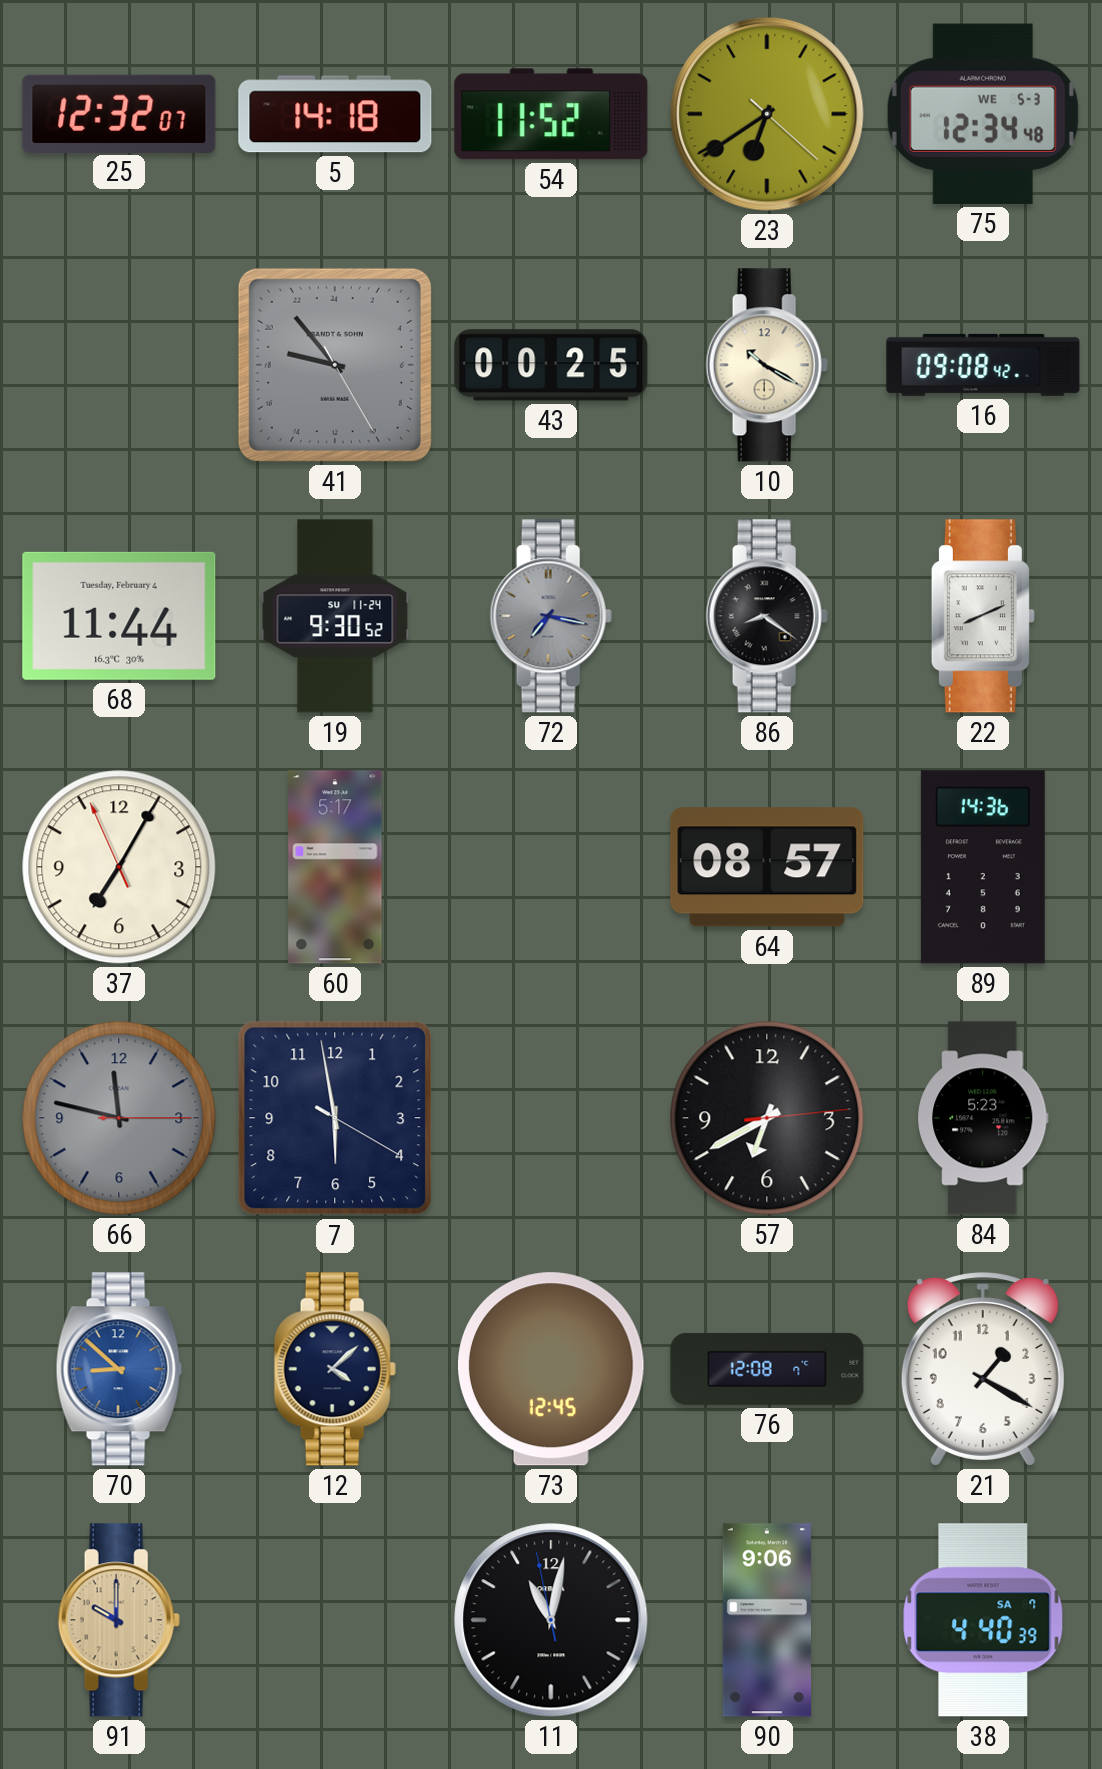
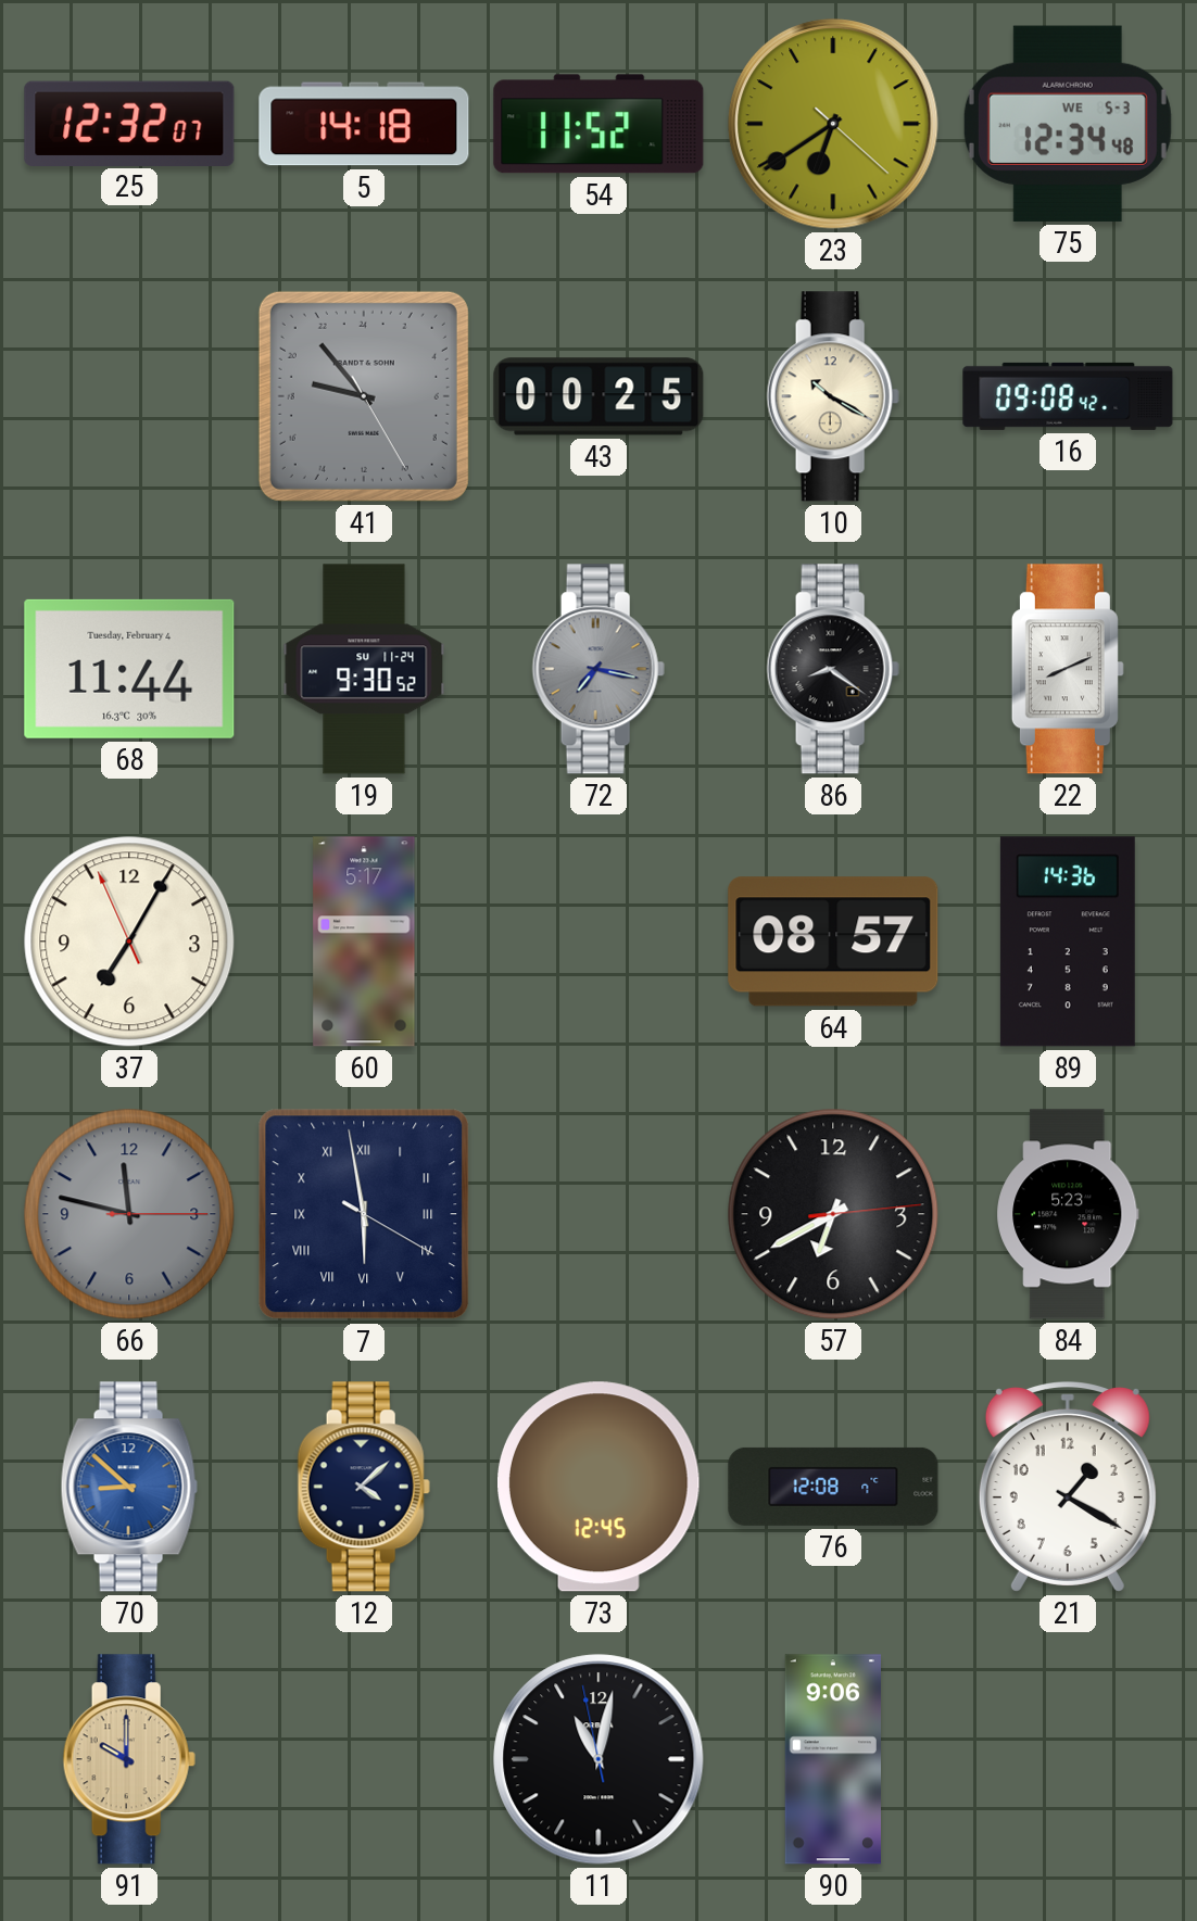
7 numerals: Arabic -> Roman
38: 4:40 -> none
